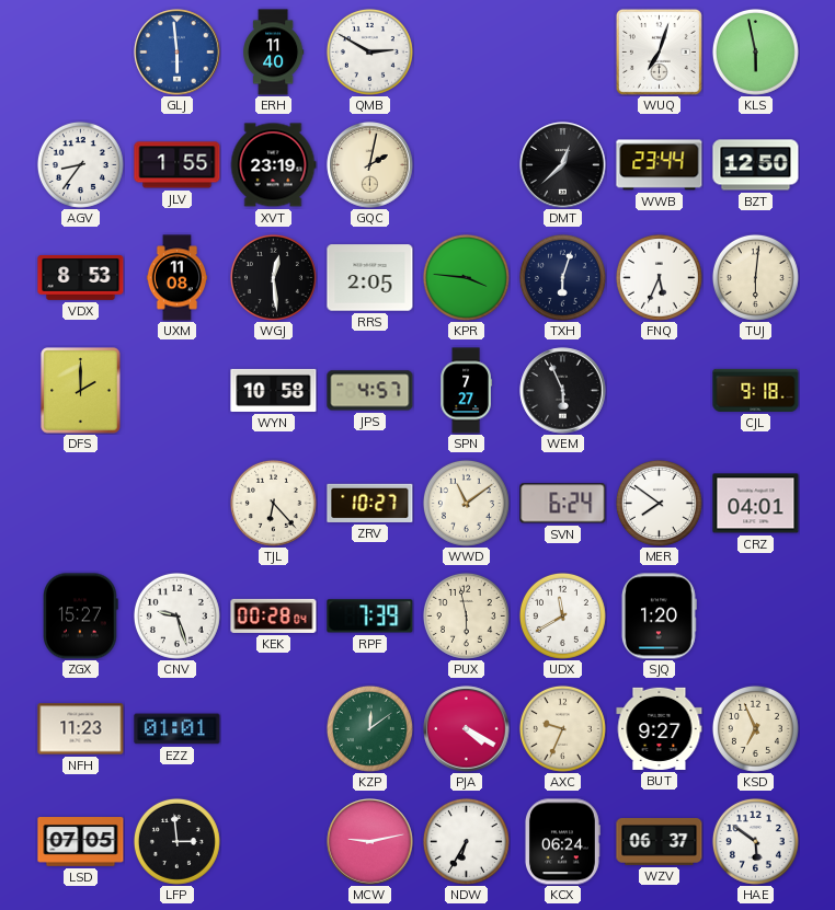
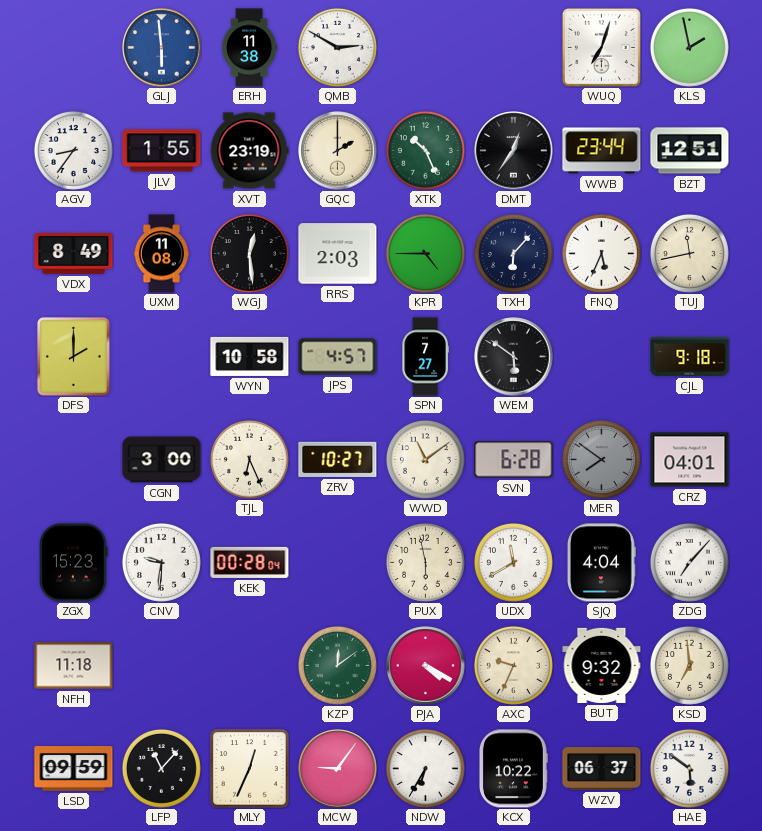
ERH: 11:40 -> 11:38
KLS: 5:58 -> 1:58
GQC: 2:02 -> 2:00
XTK: none -> 10:26
DMT: 12:38 -> 12:36
BZT: 12:50 -> 12:51
VDX: 8:53 -> 8:49
RRS: 2:05 -> 2:03
KPR: 3:46 -> 4:45
TXH: 6:03 -> 6:07
TUJ: 6:01 -> 11:43
WEM: 5:56 -> 5:51
CGN: none -> 3:00
TJL: 6:23 -> 6:26
SVN: 6:24 -> 6:28
MER dial: white -> grey
ZGX: 15:27 -> 15:23
CNV: 9:27 -> 9:31
RPF: 7:39 -> none
SJQ: 1:20 -> 4:04
ZDG: none -> 7:07
NFH: 11:23 -> 11:18
EZZ: 01:01 -> none
BUT: 9:27 -> 9:32
KSD: 6:56 -> 6:59
LSD: 07:05 -> 09:59
LFP: 2:59 -> 11:07
MLY: none -> 12:34
MCW: 9:13 -> 9:06
KCX: 06:24 -> 10:22
